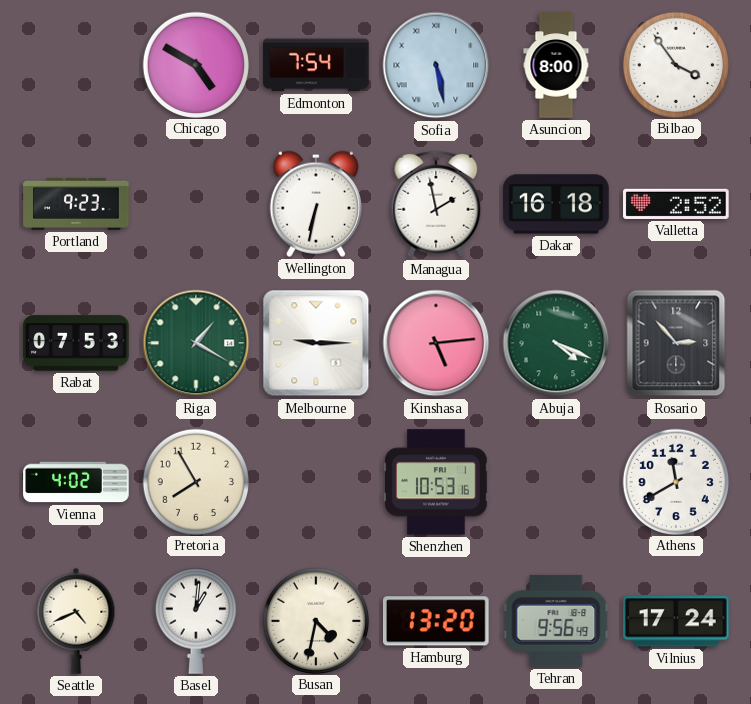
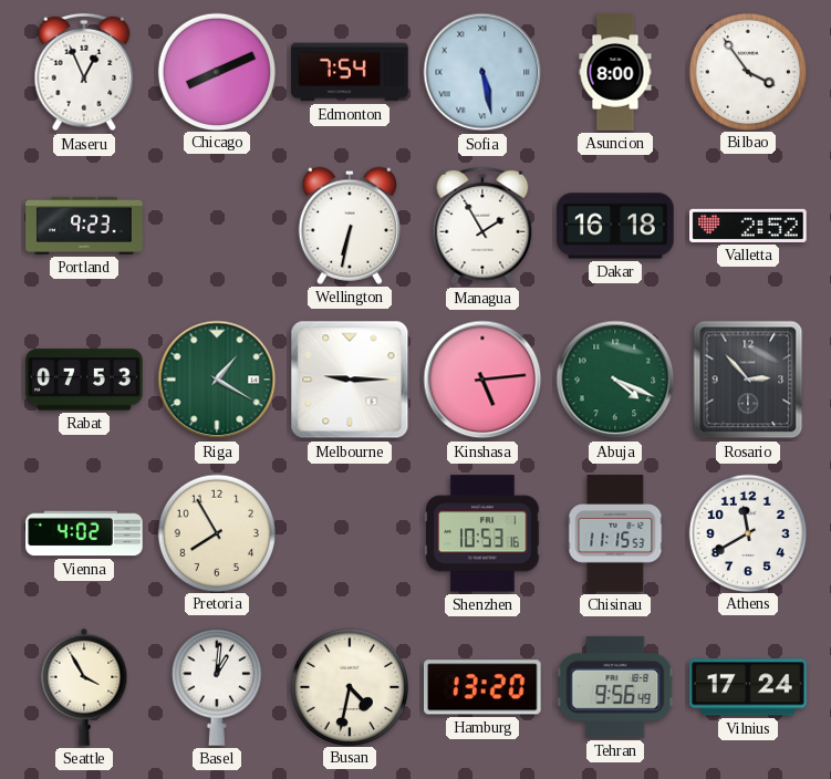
Maseru: none -> 12:56
Chicago: 4:50 -> 8:11
Managua: 1:58 -> 1:55
Chisinau: none -> 11:15
Seattle: 4:41 -> 3:55
